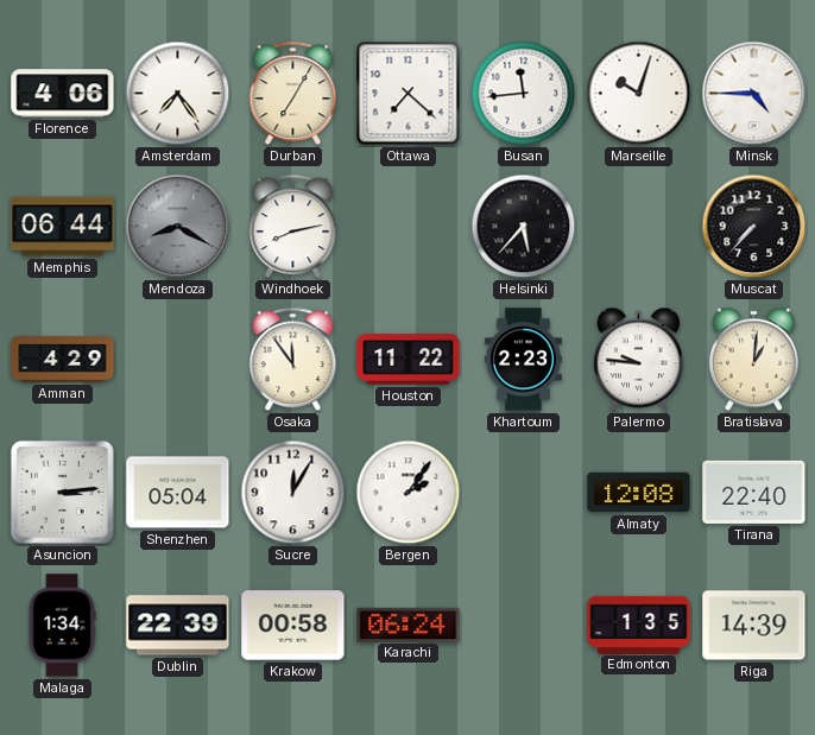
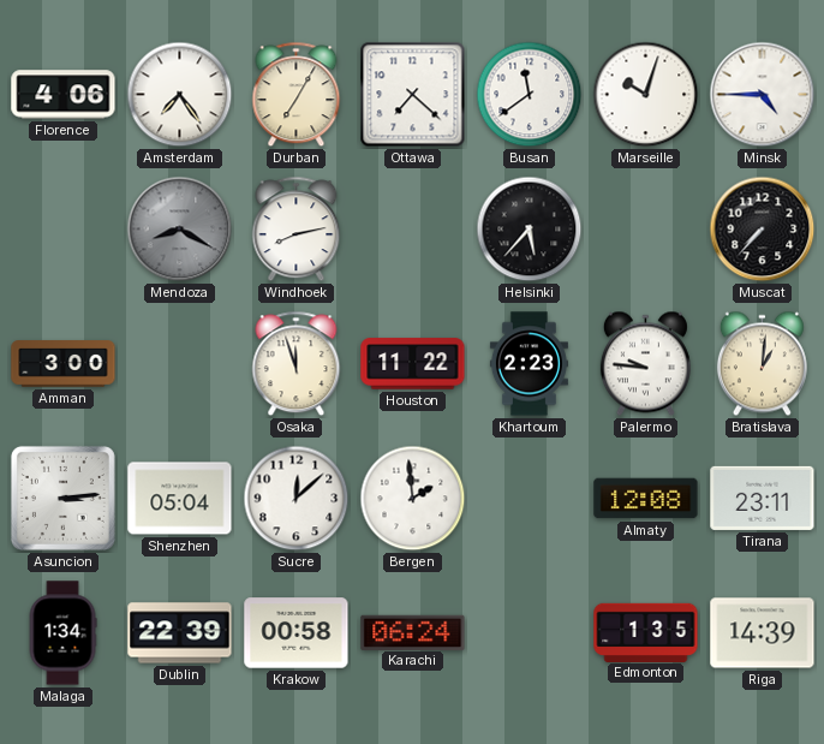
Busan: 11:44 -> 11:39
Memphis: 06:44 -> none
Amman: 4:29 -> 3:00
Osaka: 11:54 -> 11:57
Sucre: 12:05 -> 12:08
Bergen: 2:06 -> 1:59
Tirana: 22:40 -> 23:11
